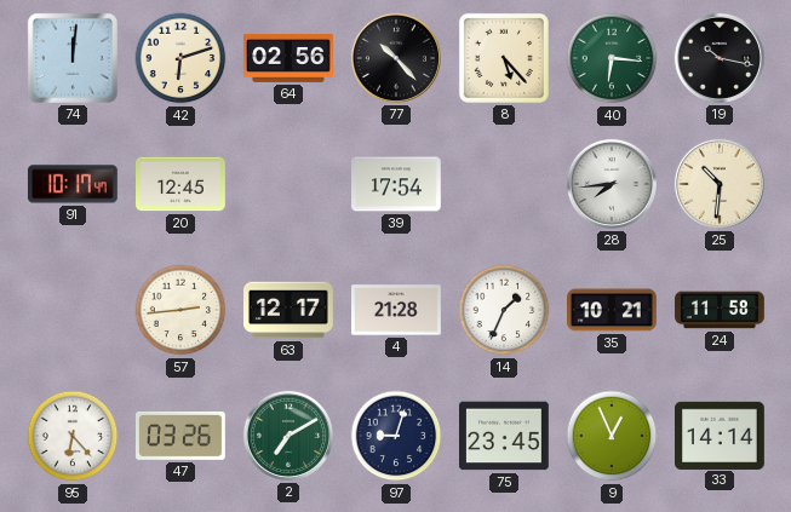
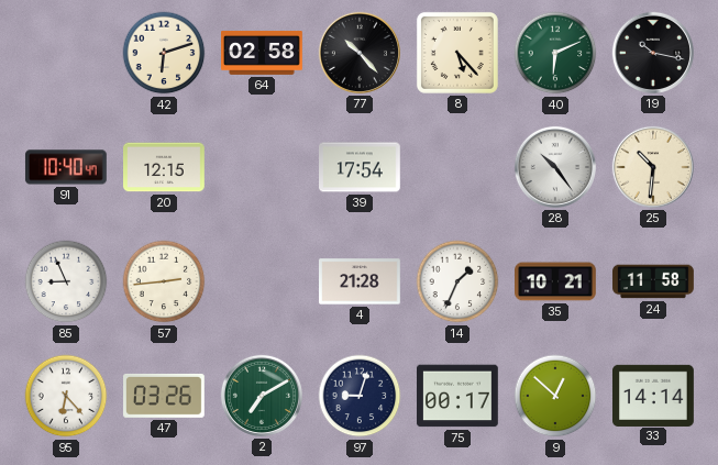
74: 12:01 -> none
64: 02:56 -> 02:58
40: 6:16 -> 6:11
91: 10:17 -> 10:40
20: 12:45 -> 12:15
28: 7:44 -> 10:24
85: none -> 8:56
63: 12:17 -> none
75: 23:45 -> 00:17
9: 12:56 -> 12:52
